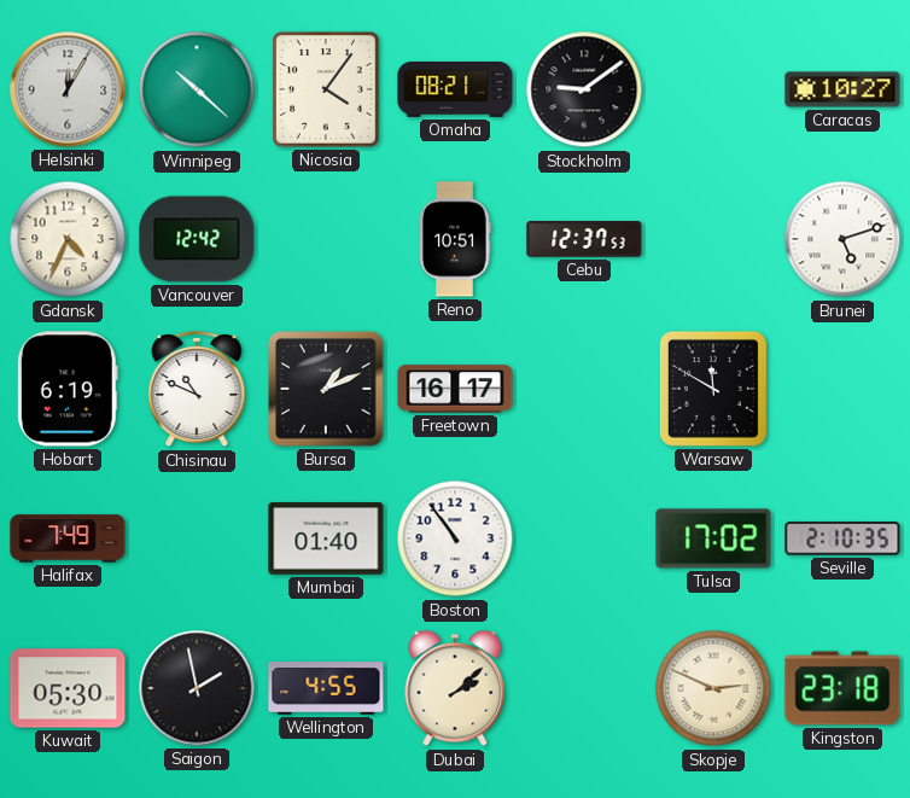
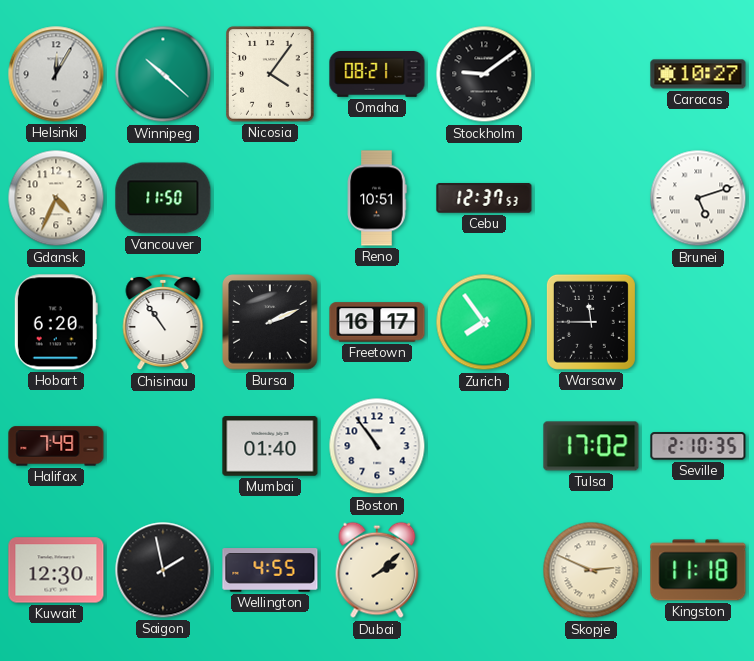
Vancouver: 12:42 -> 11:50
Hobart: 6:19 -> 6:20
Chisinau: 10:49 -> 10:54
Bursa: 1:11 -> 2:11
Zurich: none -> 7:54
Warsaw: 11:50 -> 11:45
Kuwait: 05:30 -> 12:30
Kingston: 23:18 -> 11:18
